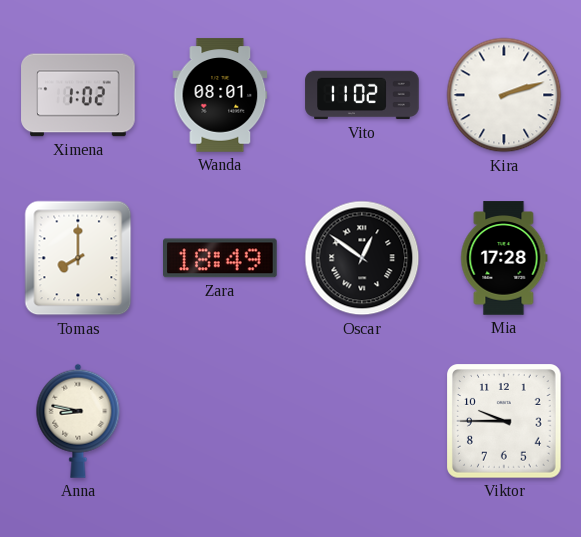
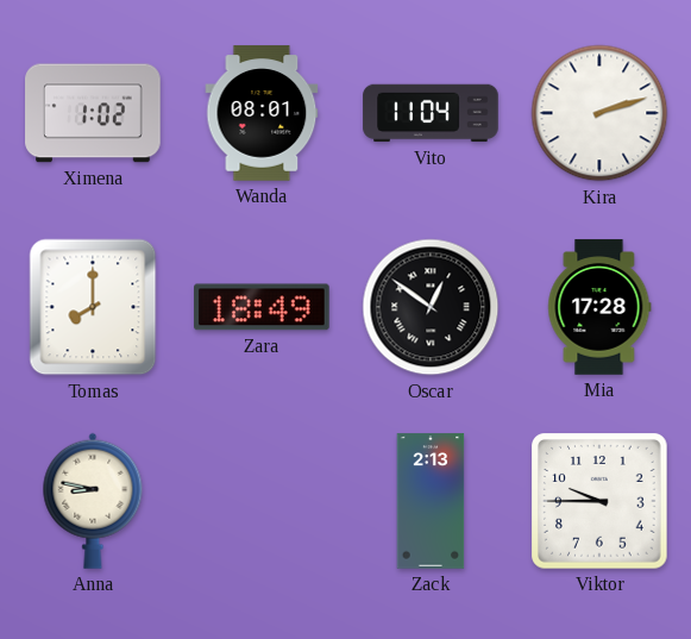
Vito: 11:02 -> 11:04
Zack: none -> 2:13
